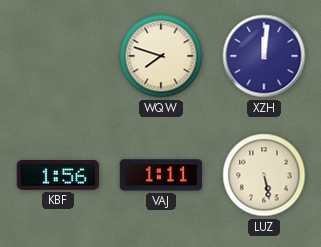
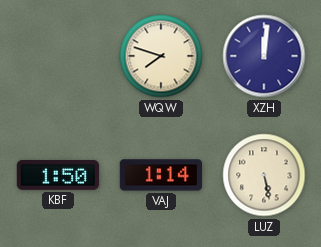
KBF: 1:56 -> 1:50
VAJ: 1:11 -> 1:14
